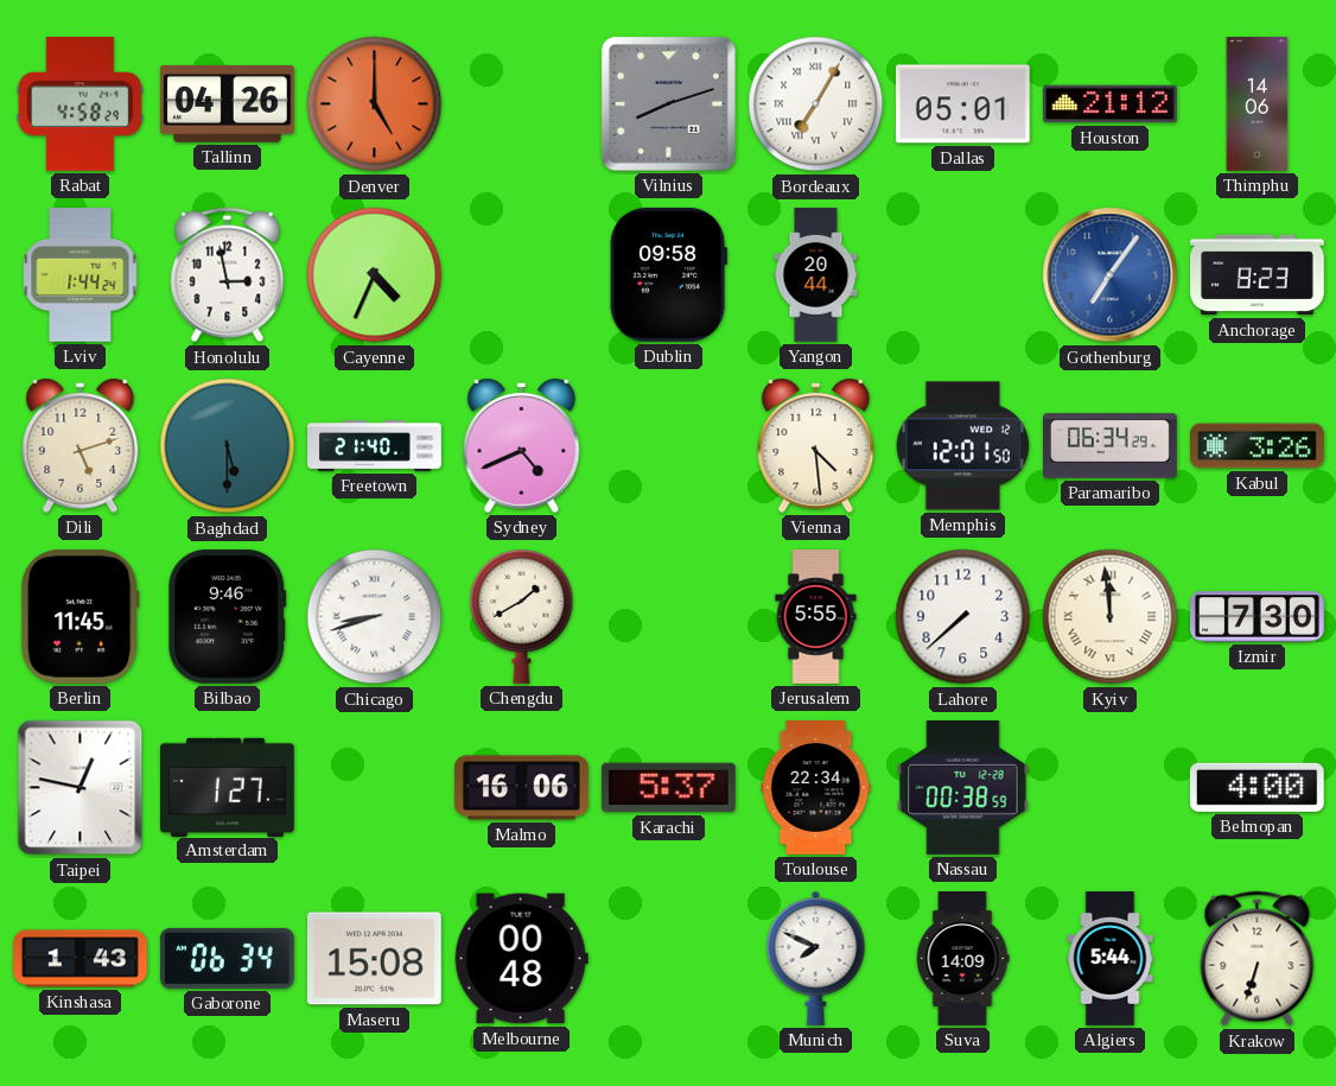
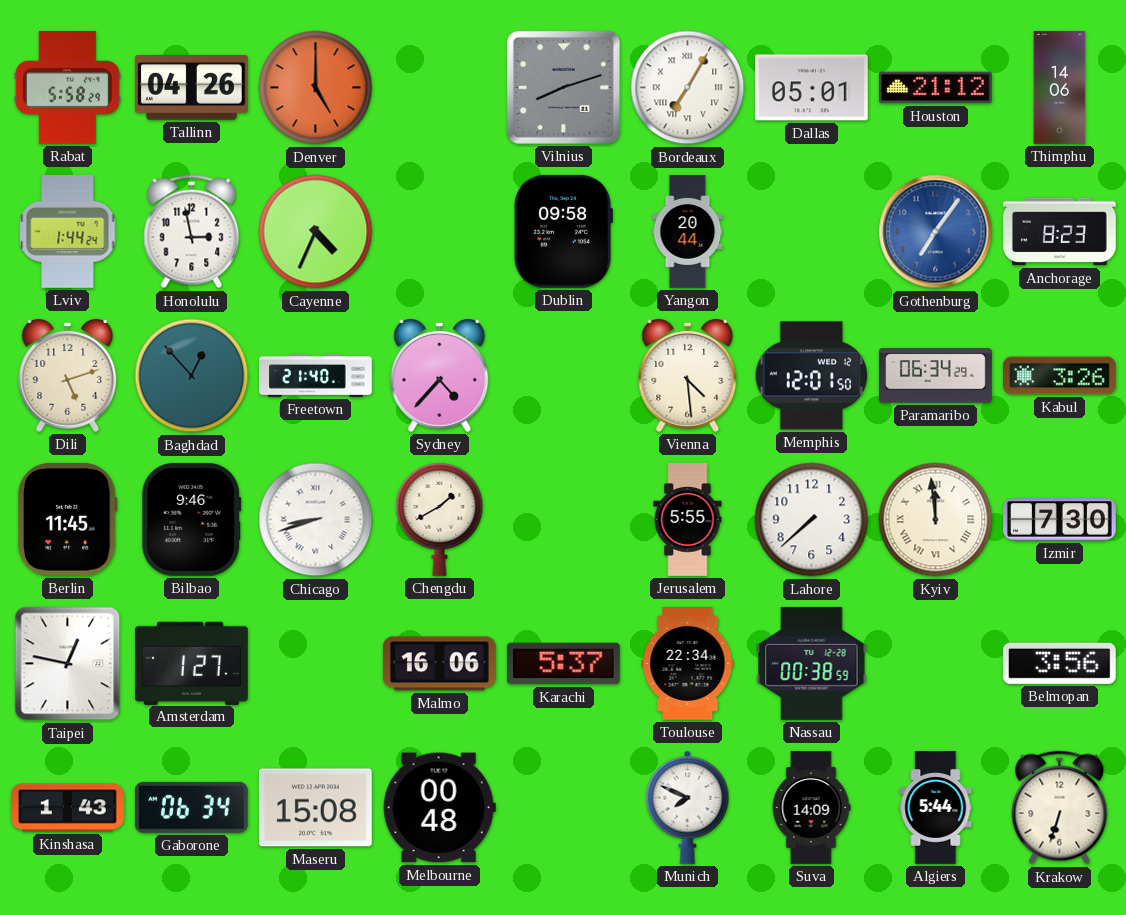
Rabat: 4:58 -> 5:58
Baghdad: 5:30 -> 12:53
Sydney: 4:41 -> 4:37
Belmopan: 4:00 -> 3:56
